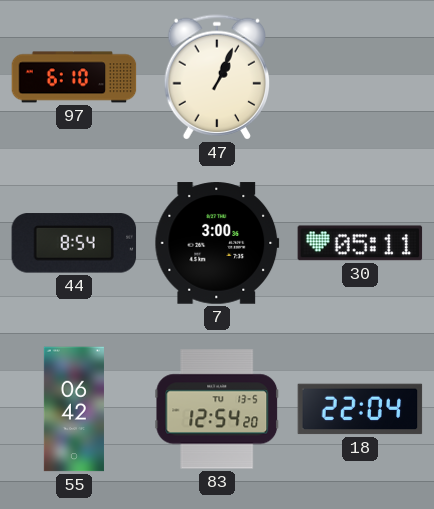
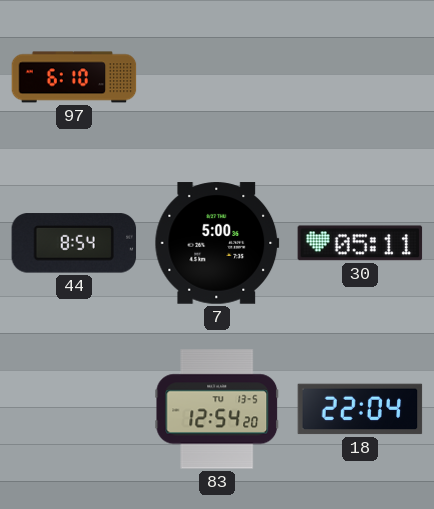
47: 1:04 -> none
7: 3:00 -> 5:00
55: 06:42 -> none
